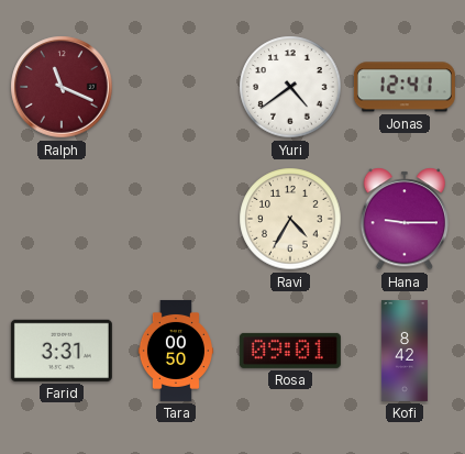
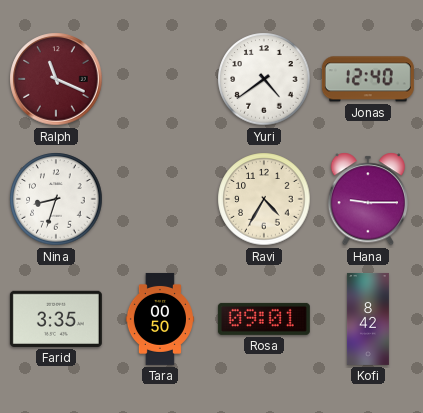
Jonas: 12:41 -> 12:40
Nina: none -> 8:33
Farid: 3:31 -> 3:35
